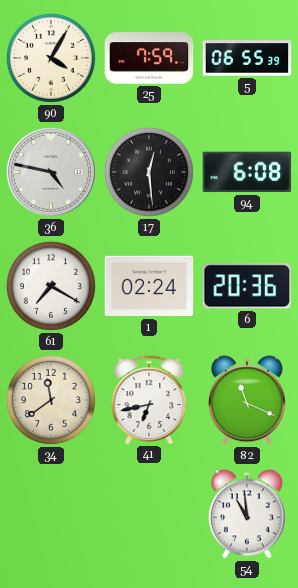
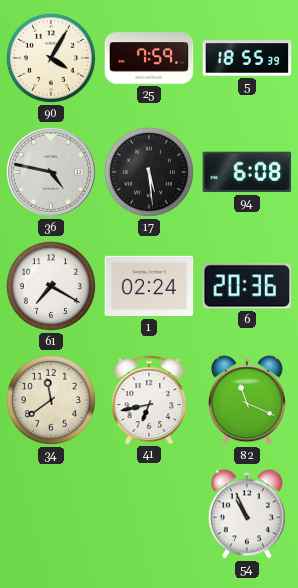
5: 06:55 -> 18:55
17: 12:29 -> 5:29
54: 10:59 -> 10:56
